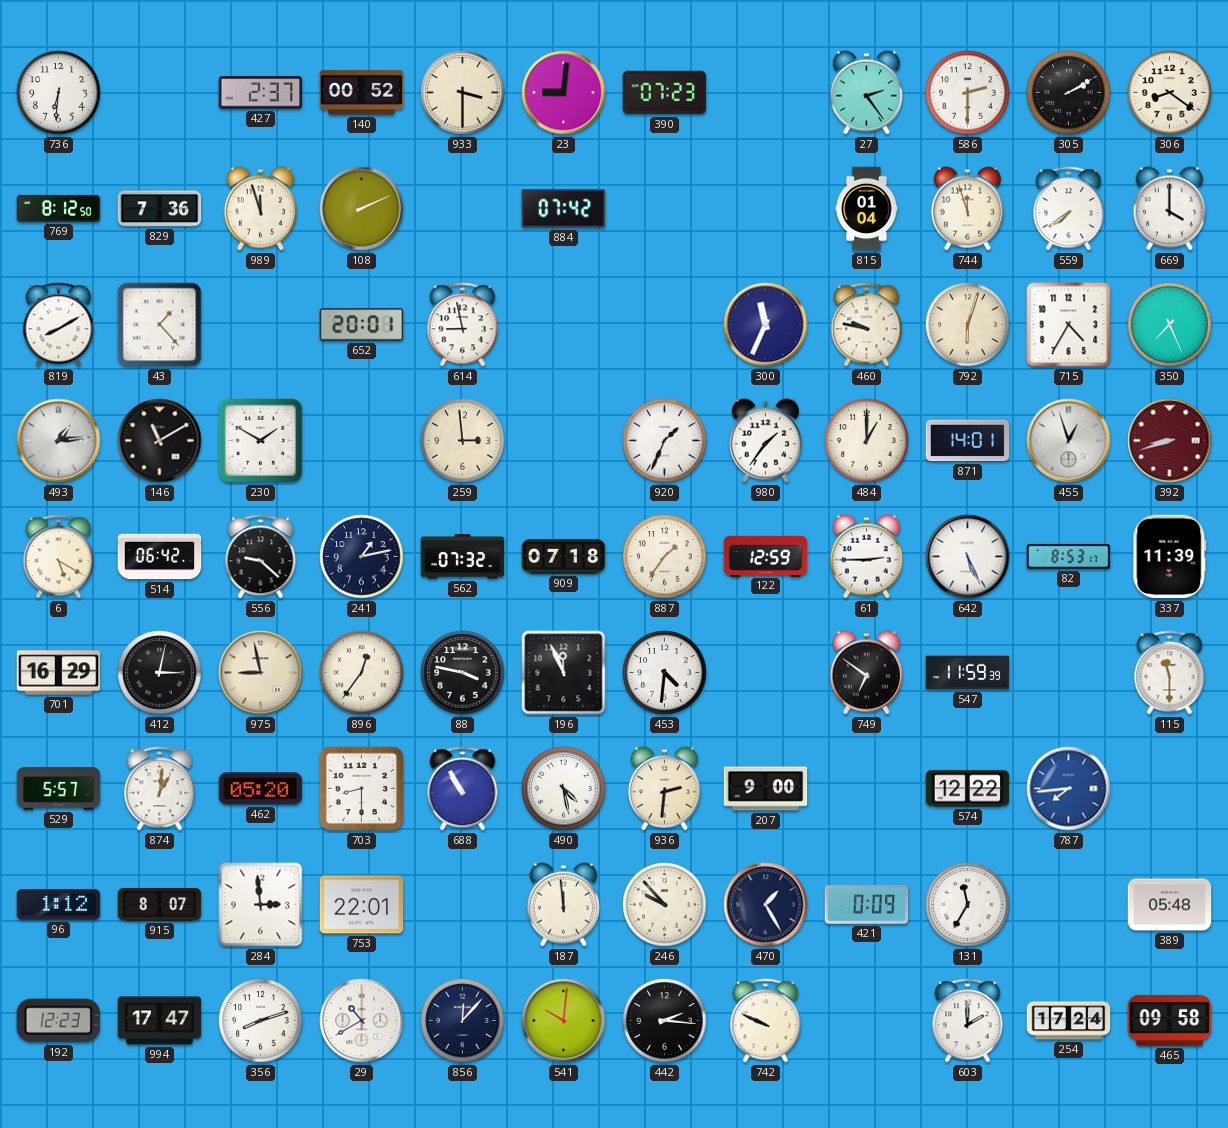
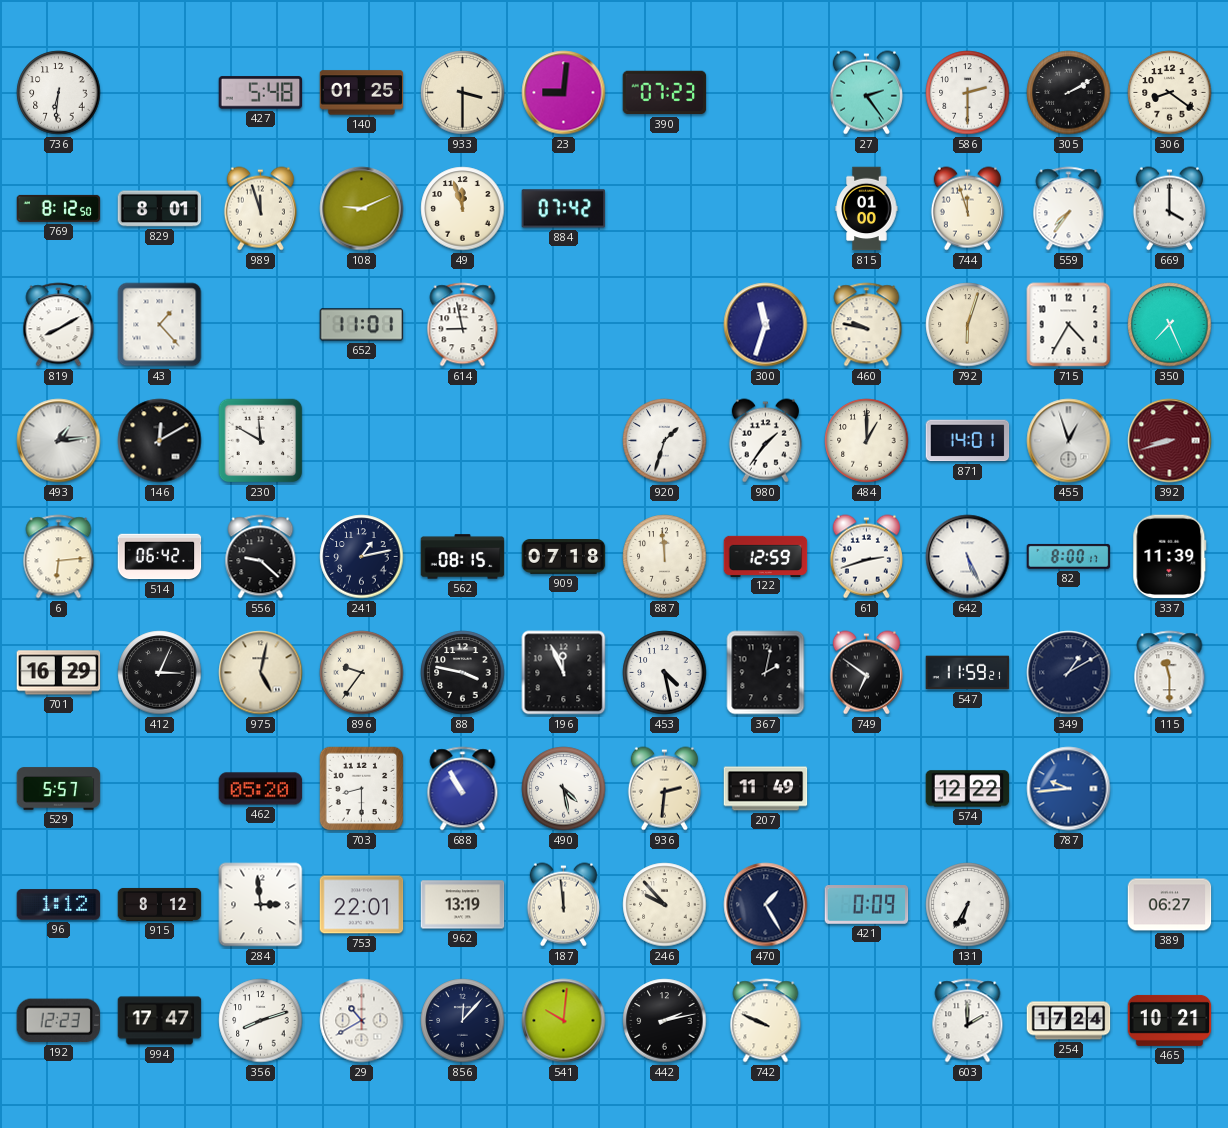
427: 2:37 -> 5:48
140: 00:52 -> 01:25
829: 7:36 -> 8:01
108: 2:11 -> 9:11
49: none -> 11:57
815: 01:04 -> 01:00
559: 7:39 -> 7:36
652: 20:01 -> 11:01
300: 11:34 -> 11:33
146: 11:10 -> 12:10
230: 1:50 -> 11:50
259: 2:59 -> none
920: 1:34 -> 1:33
6: 5:20 -> 6:14
562: 07:32 -> 08:15
887: 1:36 -> 11:59
61: 2:45 -> 2:42
82: 8:53 -> 8:00
412: 3:02 -> 3:04
975: 8:58 -> 5:02
896: 12:36 -> 9:36
453: 4:31 -> 4:28
367: none -> 2:02
547: 11:59:39 -> 11:59:21
349: none -> 1:10
874: 1:01 -> none
207: 9:00 -> 11:49
787: 7:44 -> 9:44
915: 8:07 -> 8:12
962: none -> 13:19
131: 11:35 -> 6:35
389: 05:48 -> 06:27
442: 2:16 -> 2:13
465: 09:58 -> 10:21
